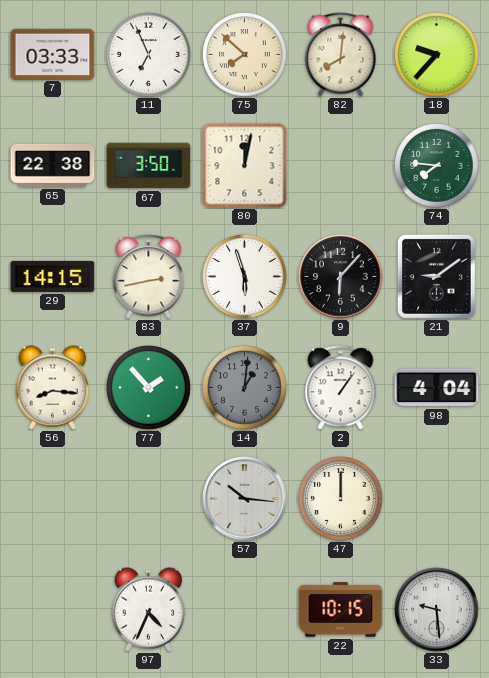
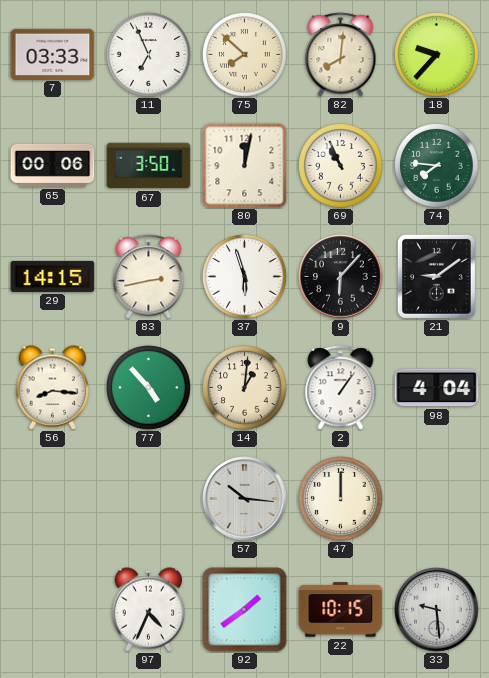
65: 22:38 -> 00:06
69: none -> 10:56
77: 1:53 -> 4:53
14 dial: grey -> cream
92: none -> 1:39
